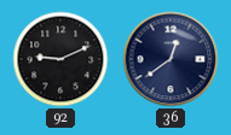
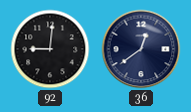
92: 9:11 -> 9:01
